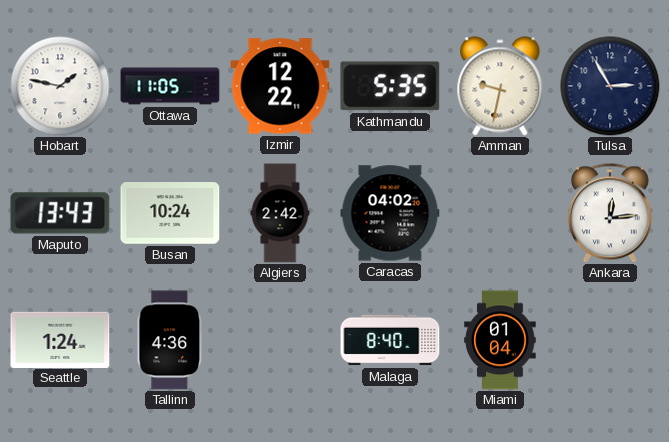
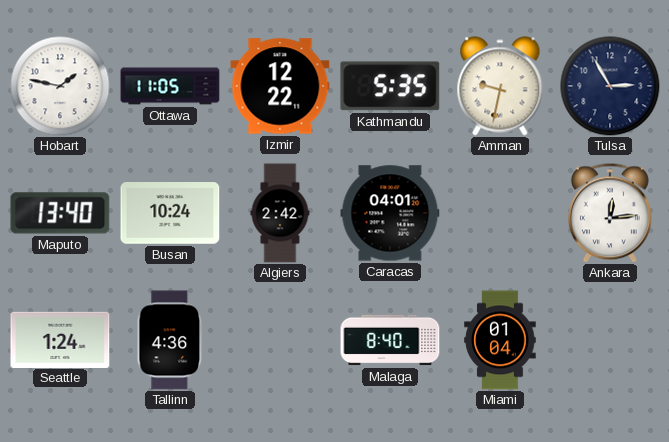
Maputo: 13:43 -> 13:40
Caracas: 04:02 -> 04:01
